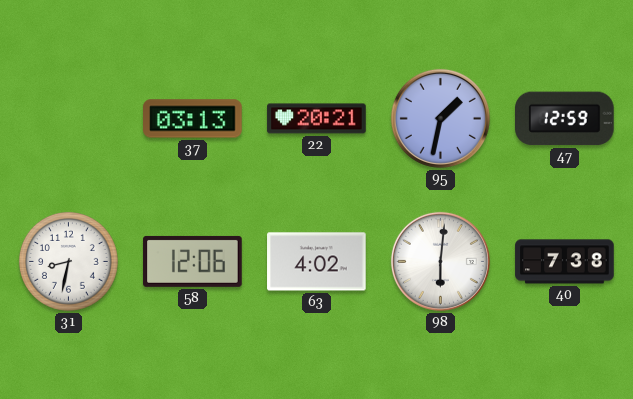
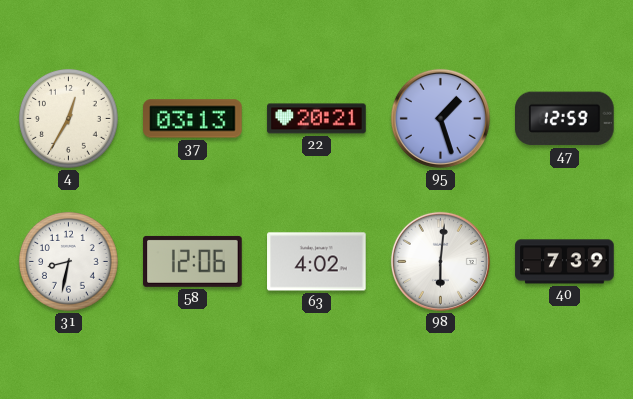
4: none -> 12:35
95: 1:32 -> 1:27
40: 7:38 -> 7:39
